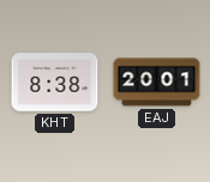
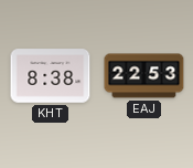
EAJ: 20:01 -> 22:53
